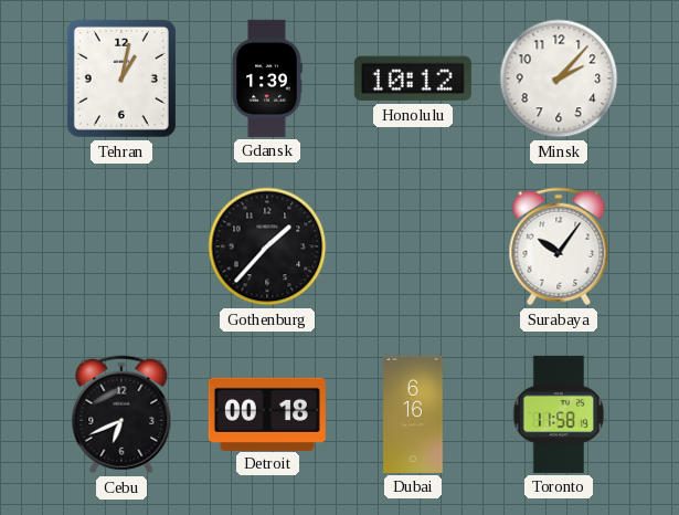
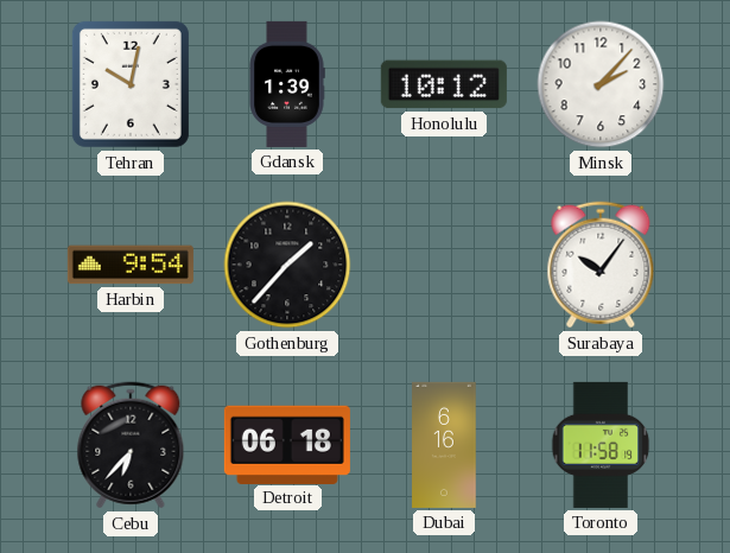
Tehran: 1:02 -> 10:02
Harbin: none -> 9:54
Cebu: 6:41 -> 6:37
Detroit: 00:18 -> 06:18
